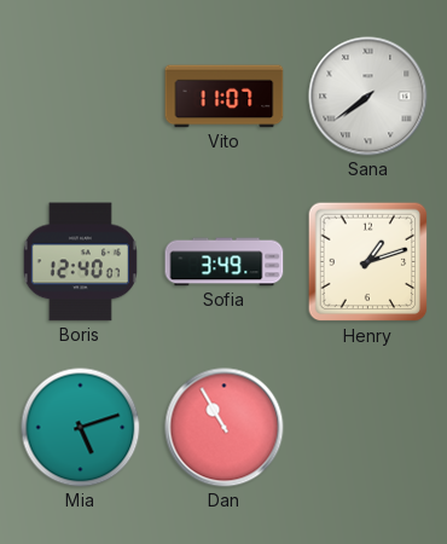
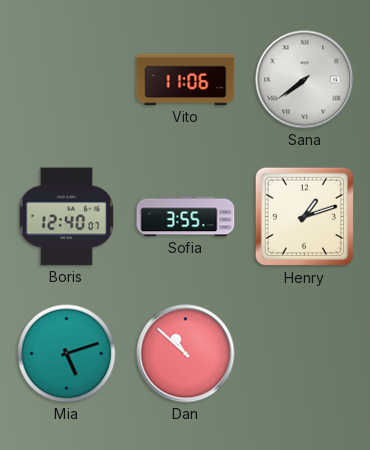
Vito: 11:07 -> 11:06
Sofia: 3:49 -> 3:55
Dan: 10:55 -> 10:52
